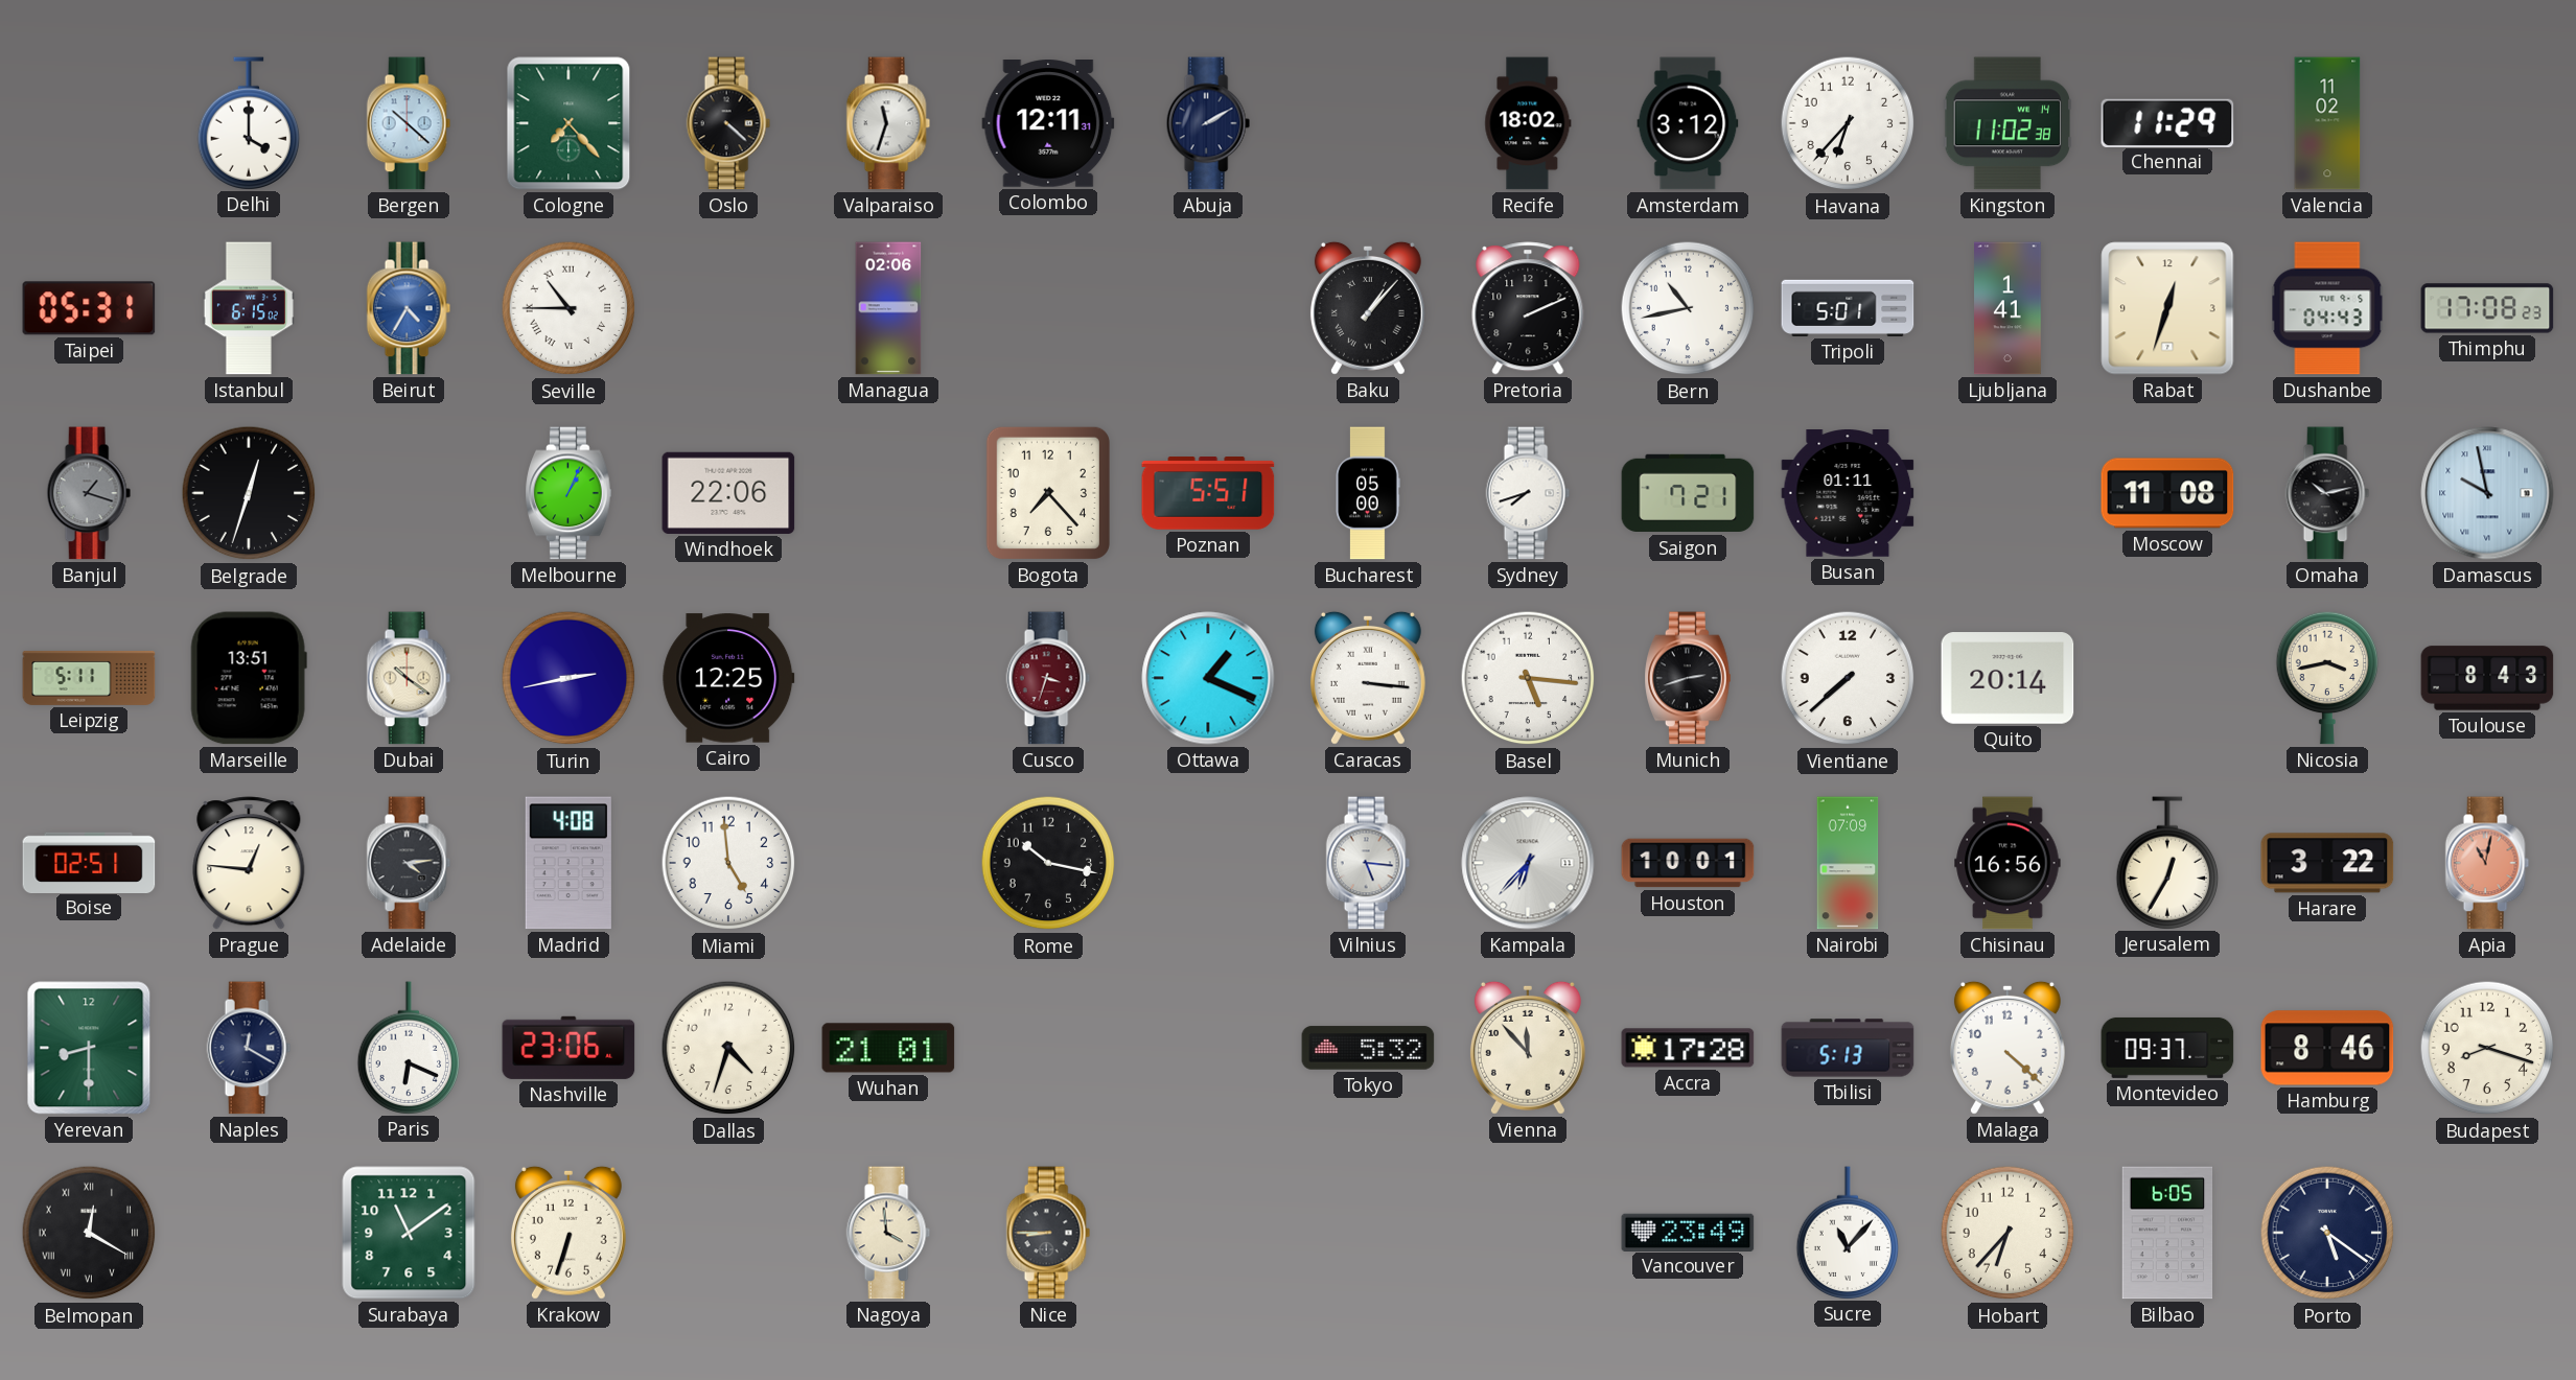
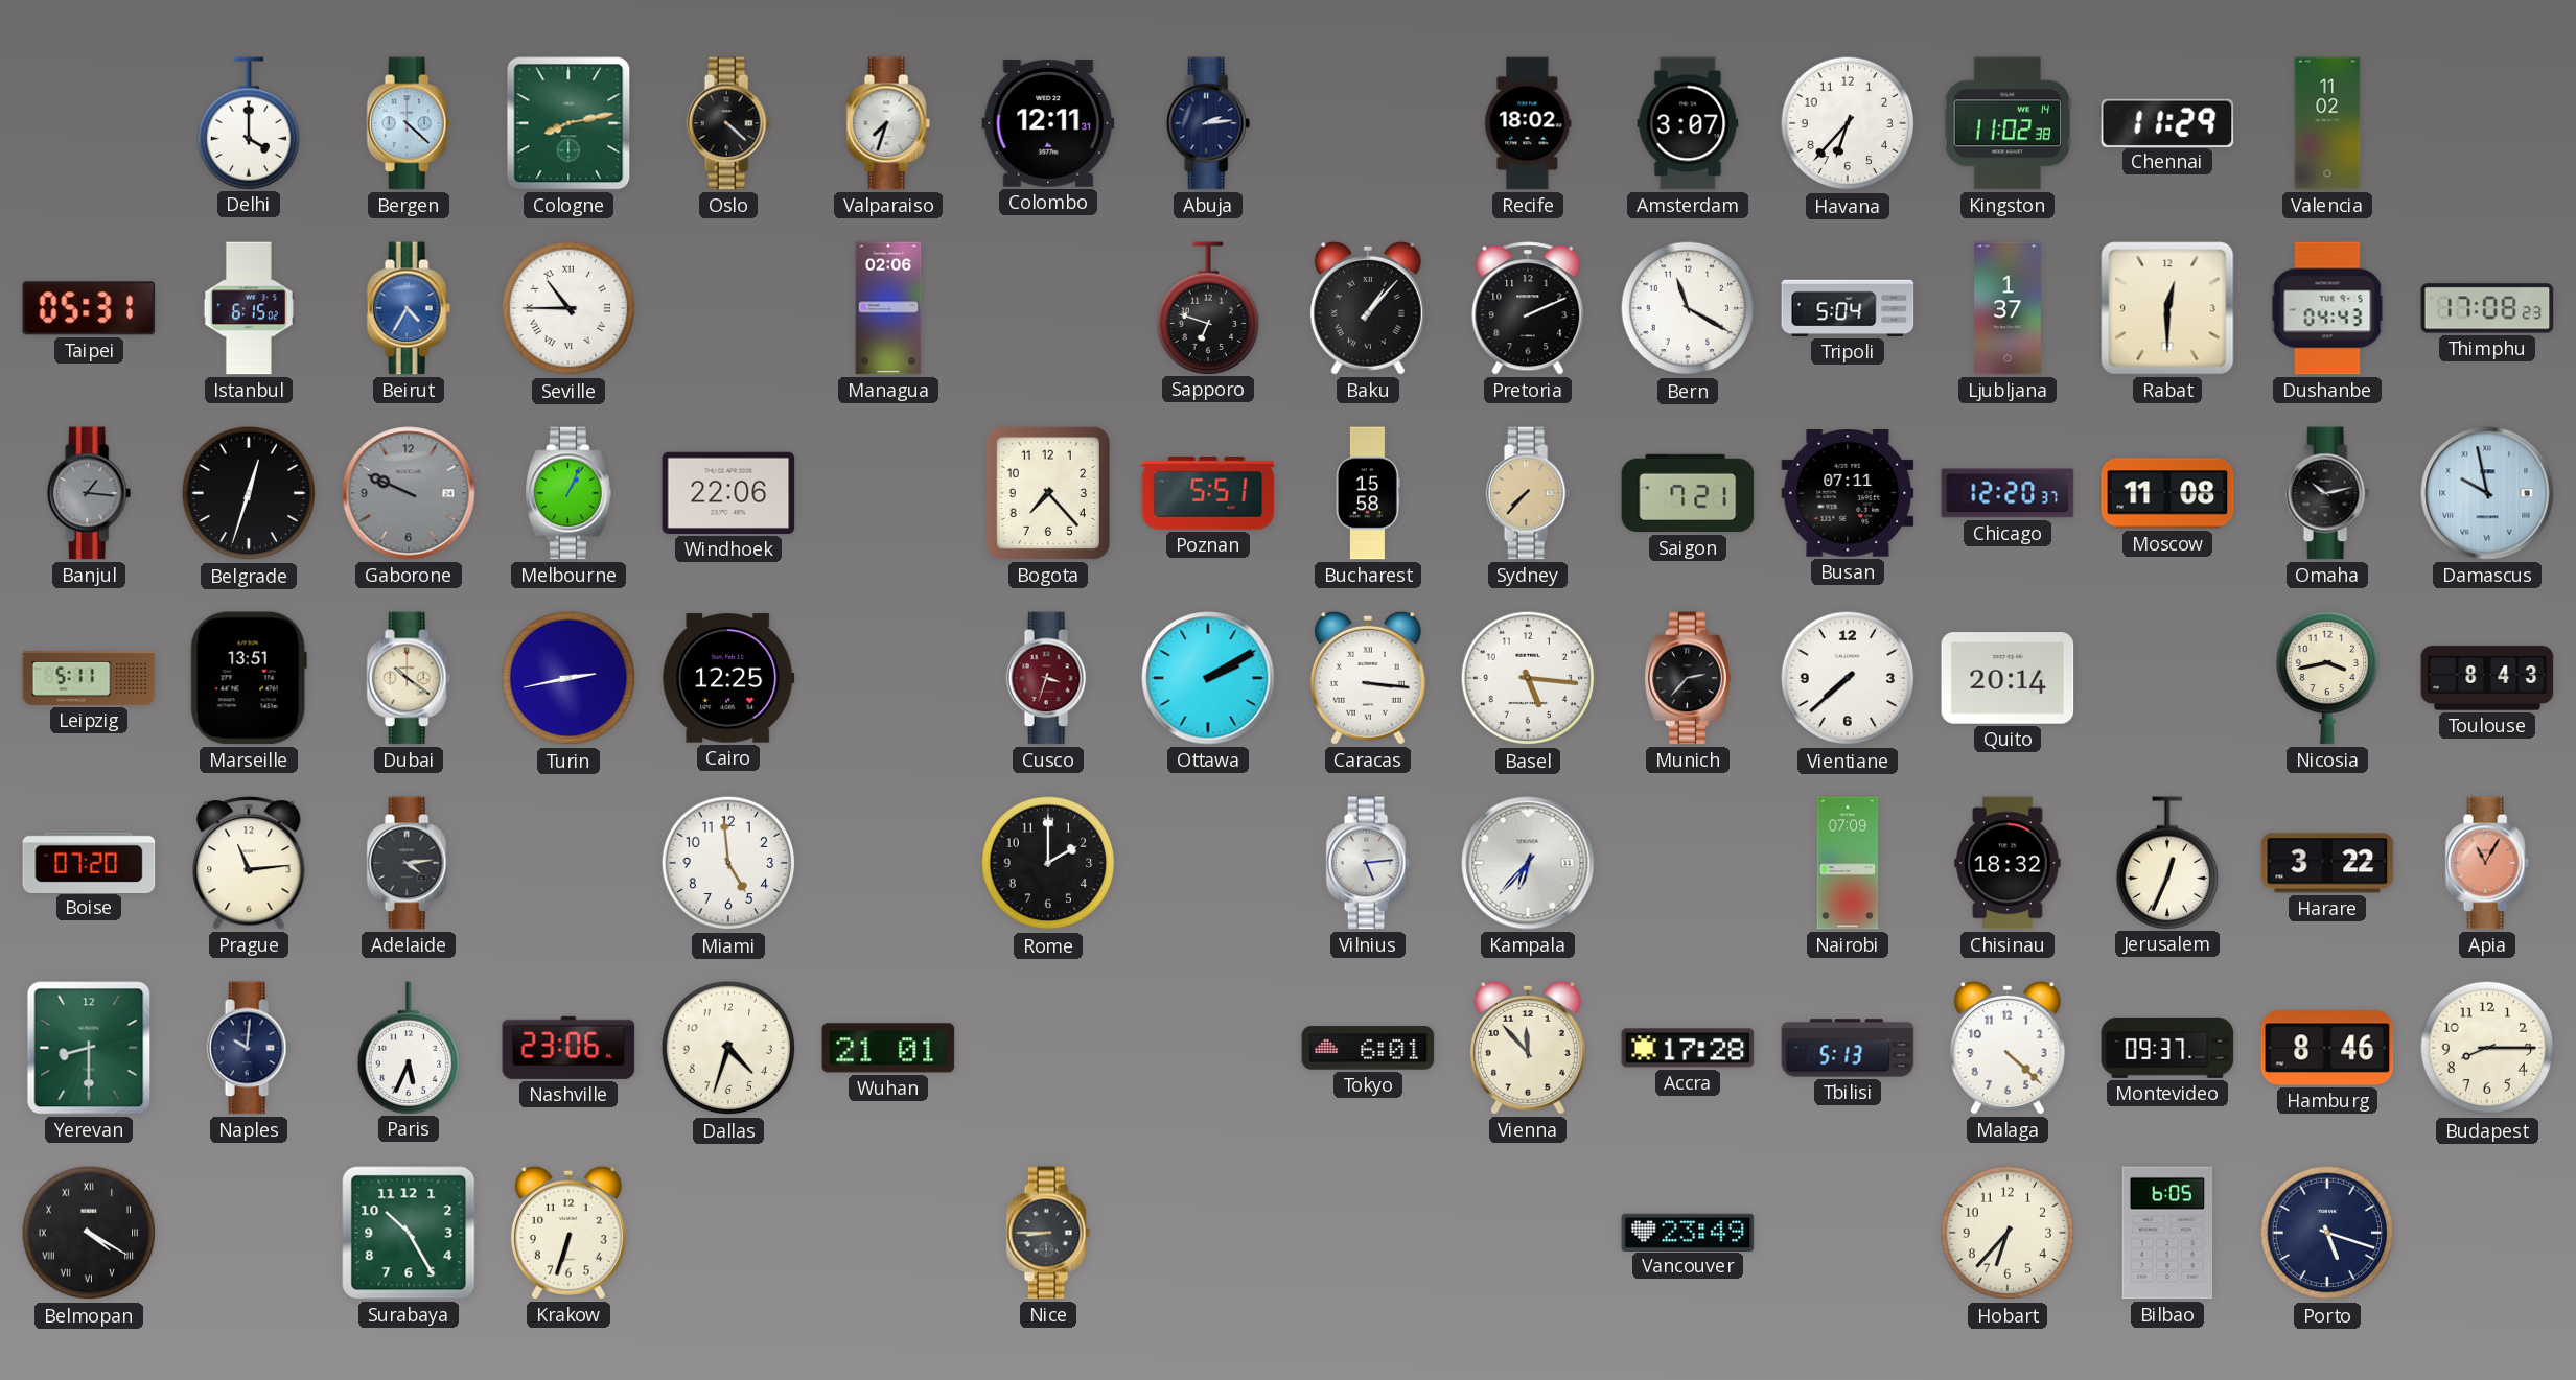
Bergen: 10:22 -> 4:22
Cologne: 7:23 -> 8:13
Valparaiso: 11:33 -> 7:33
Abuja: 2:10 -> 2:14
Amsterdam: 3:12 -> 3:07
Sapporo: none -> 6:48
Bern: 10:43 -> 11:20
Tripoli: 5:01 -> 5:04
Ljubljana: 1:41 -> 1:37
Rabat: 12:33 -> 12:30
Banjul: 1:18 -> 1:16
Gaborone: none -> 9:49
Bucharest: 05:00 -> 15:58
Sydney: 7:42 -> 7:37
Sydney dial: white -> champagne
Busan: 01:11 -> 07:11
Chicago: none -> 12:20
Ottawa: 1:19 -> 2:10
Munich: 2:42 -> 2:37
Boise: 02:51 -> 07:20
Prague: 12:46 -> 11:14
Madrid: 4:08 -> none
Rome: 10:17 -> 2:00
Vilnius: 5:16 -> 5:14
Houston: 10:01 -> none
Chisinau: 16:56 -> 18:32
Jerusalem: 12:35 -> 12:34
Apia: 11:02 -> 11:05
Naples: 12:20 -> 10:01
Paris: 6:19 -> 5:34
Tokyo: 5:32 -> 6:01
Budapest: 8:18 -> 8:15
Belmopan: 12:20 -> 4:20
Surabaya: 11:09 -> 10:25
Nagoya: 3:59 -> none
Sucre: 11:07 -> none
Porto: 5:21 -> 5:18
